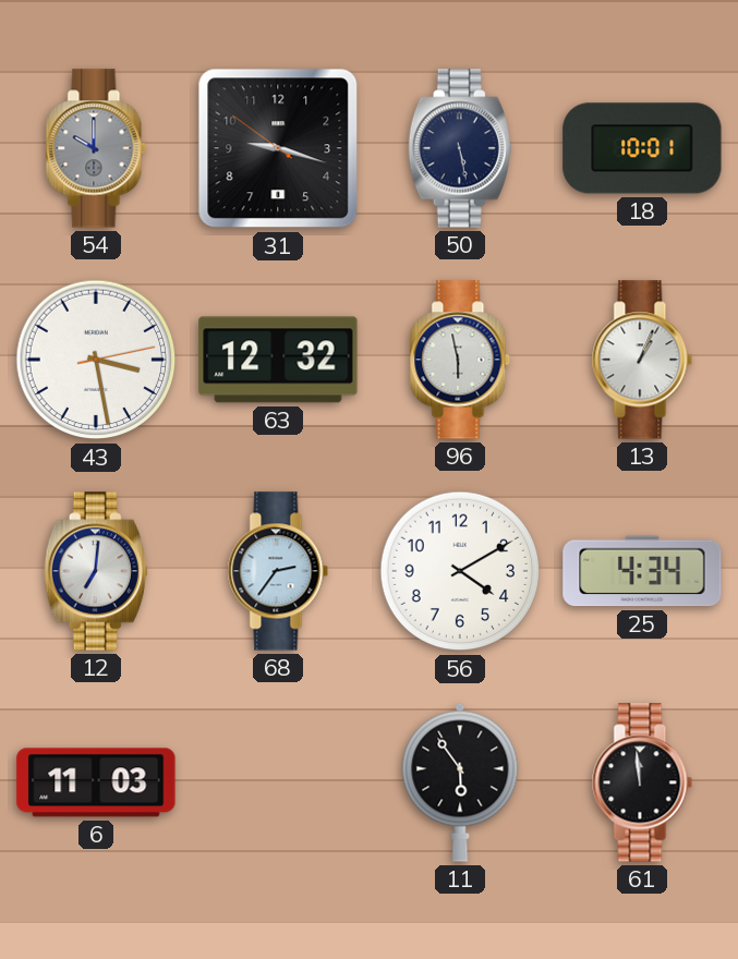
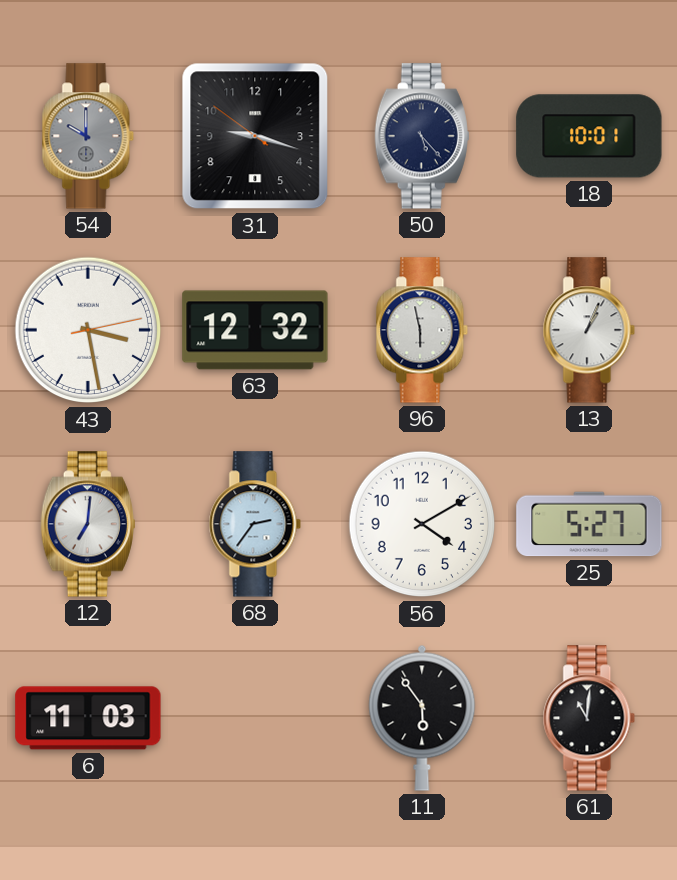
50: 5:28 -> 5:23
25: 4:34 -> 5:27
61: 11:59 -> 11:01
